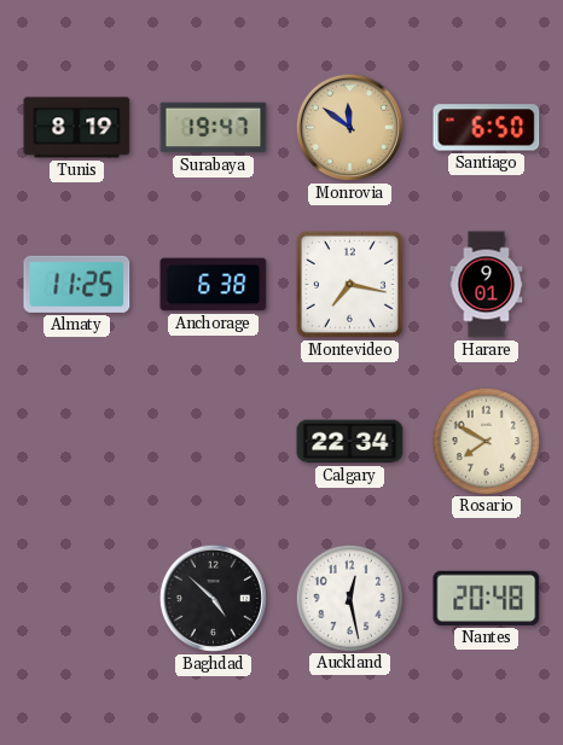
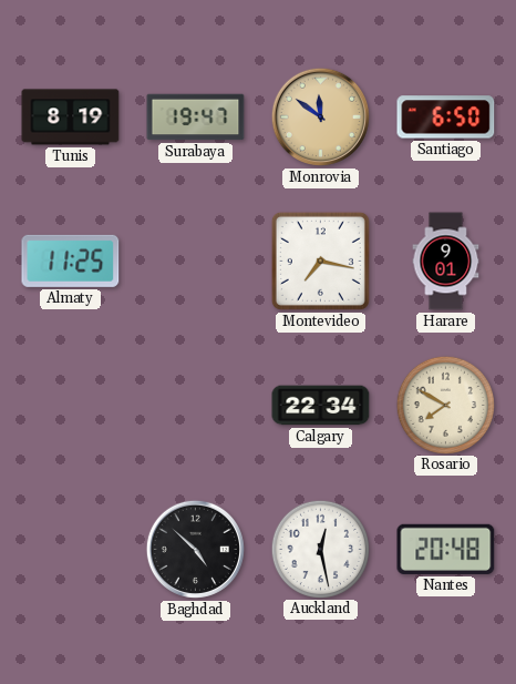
Anchorage: 6:38 -> none
